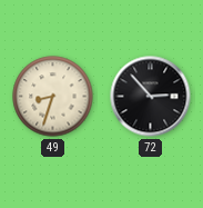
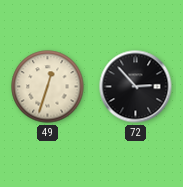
49: 8:33 -> 12:33
